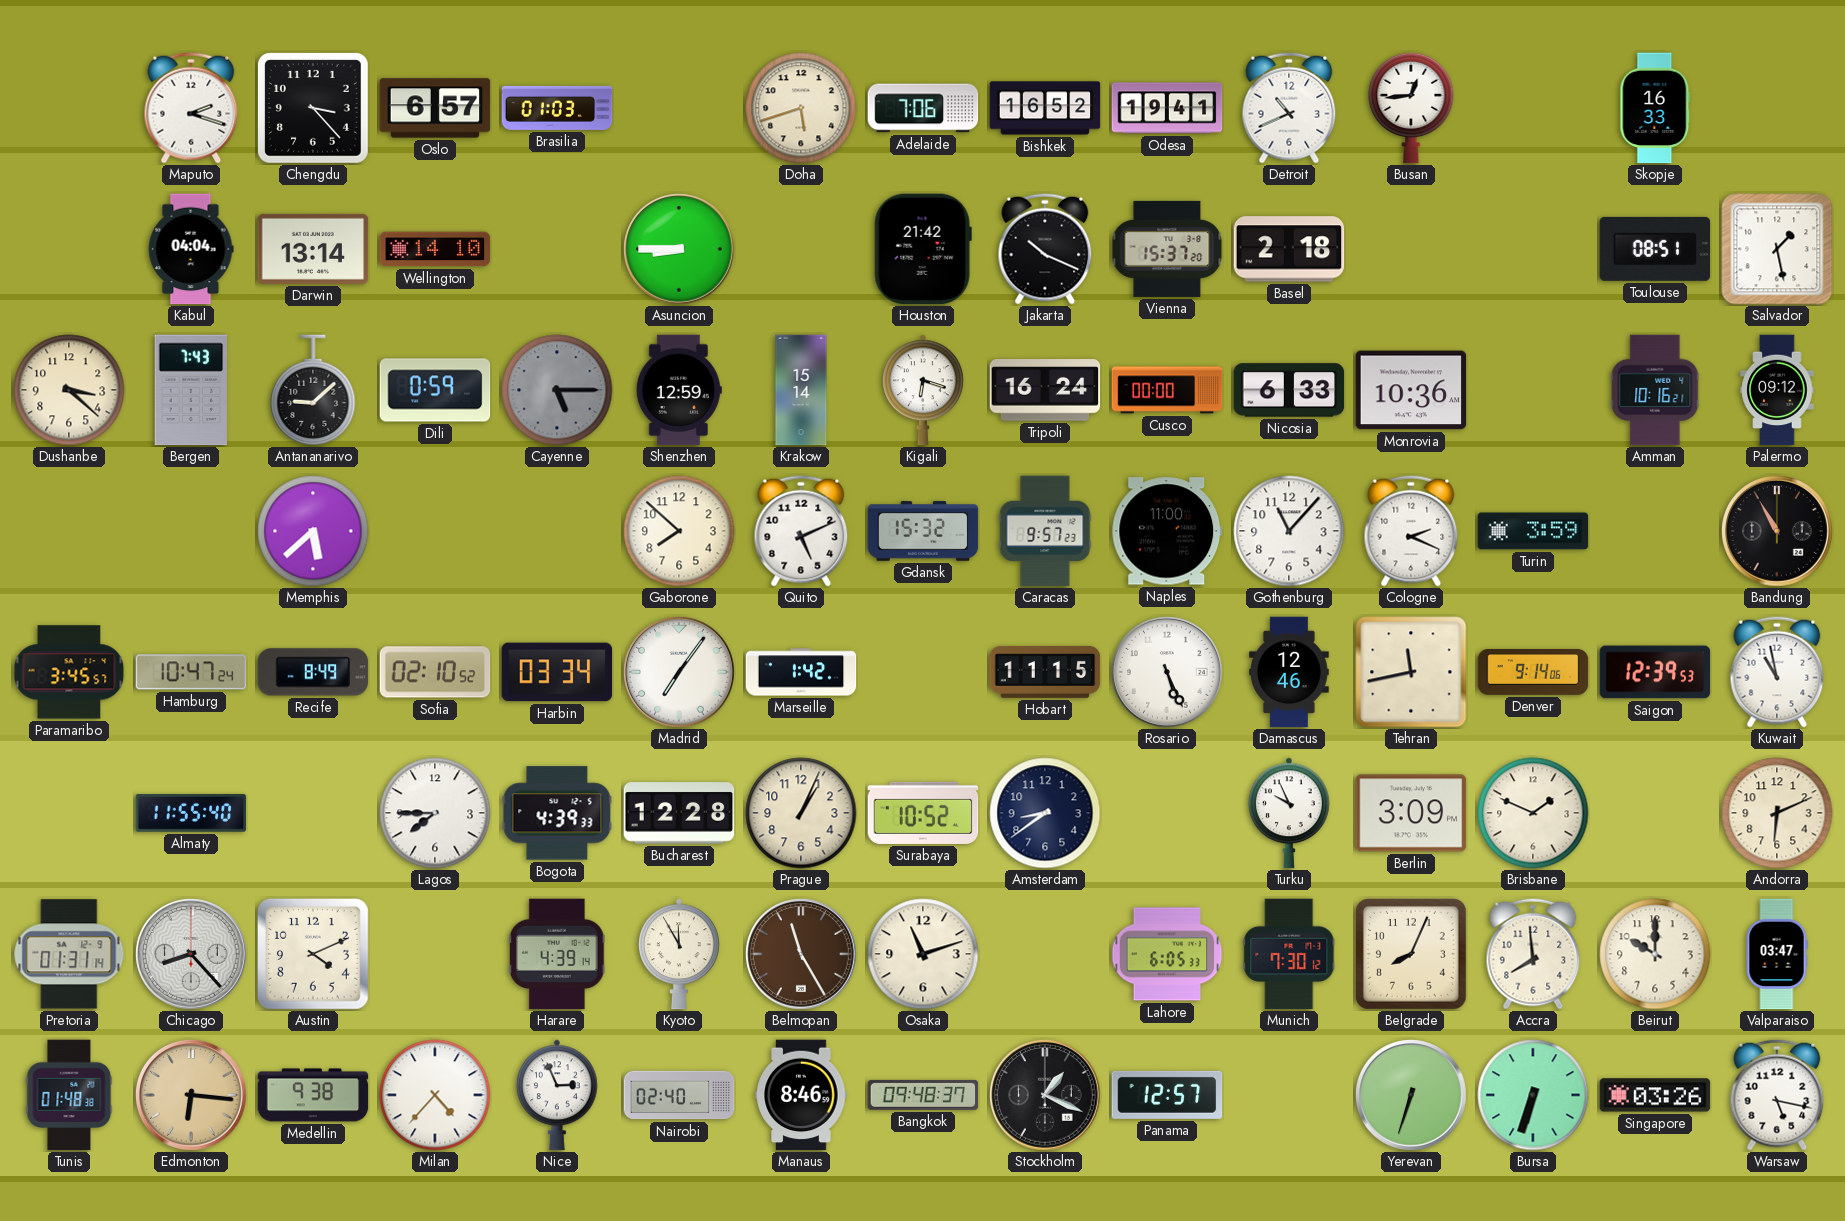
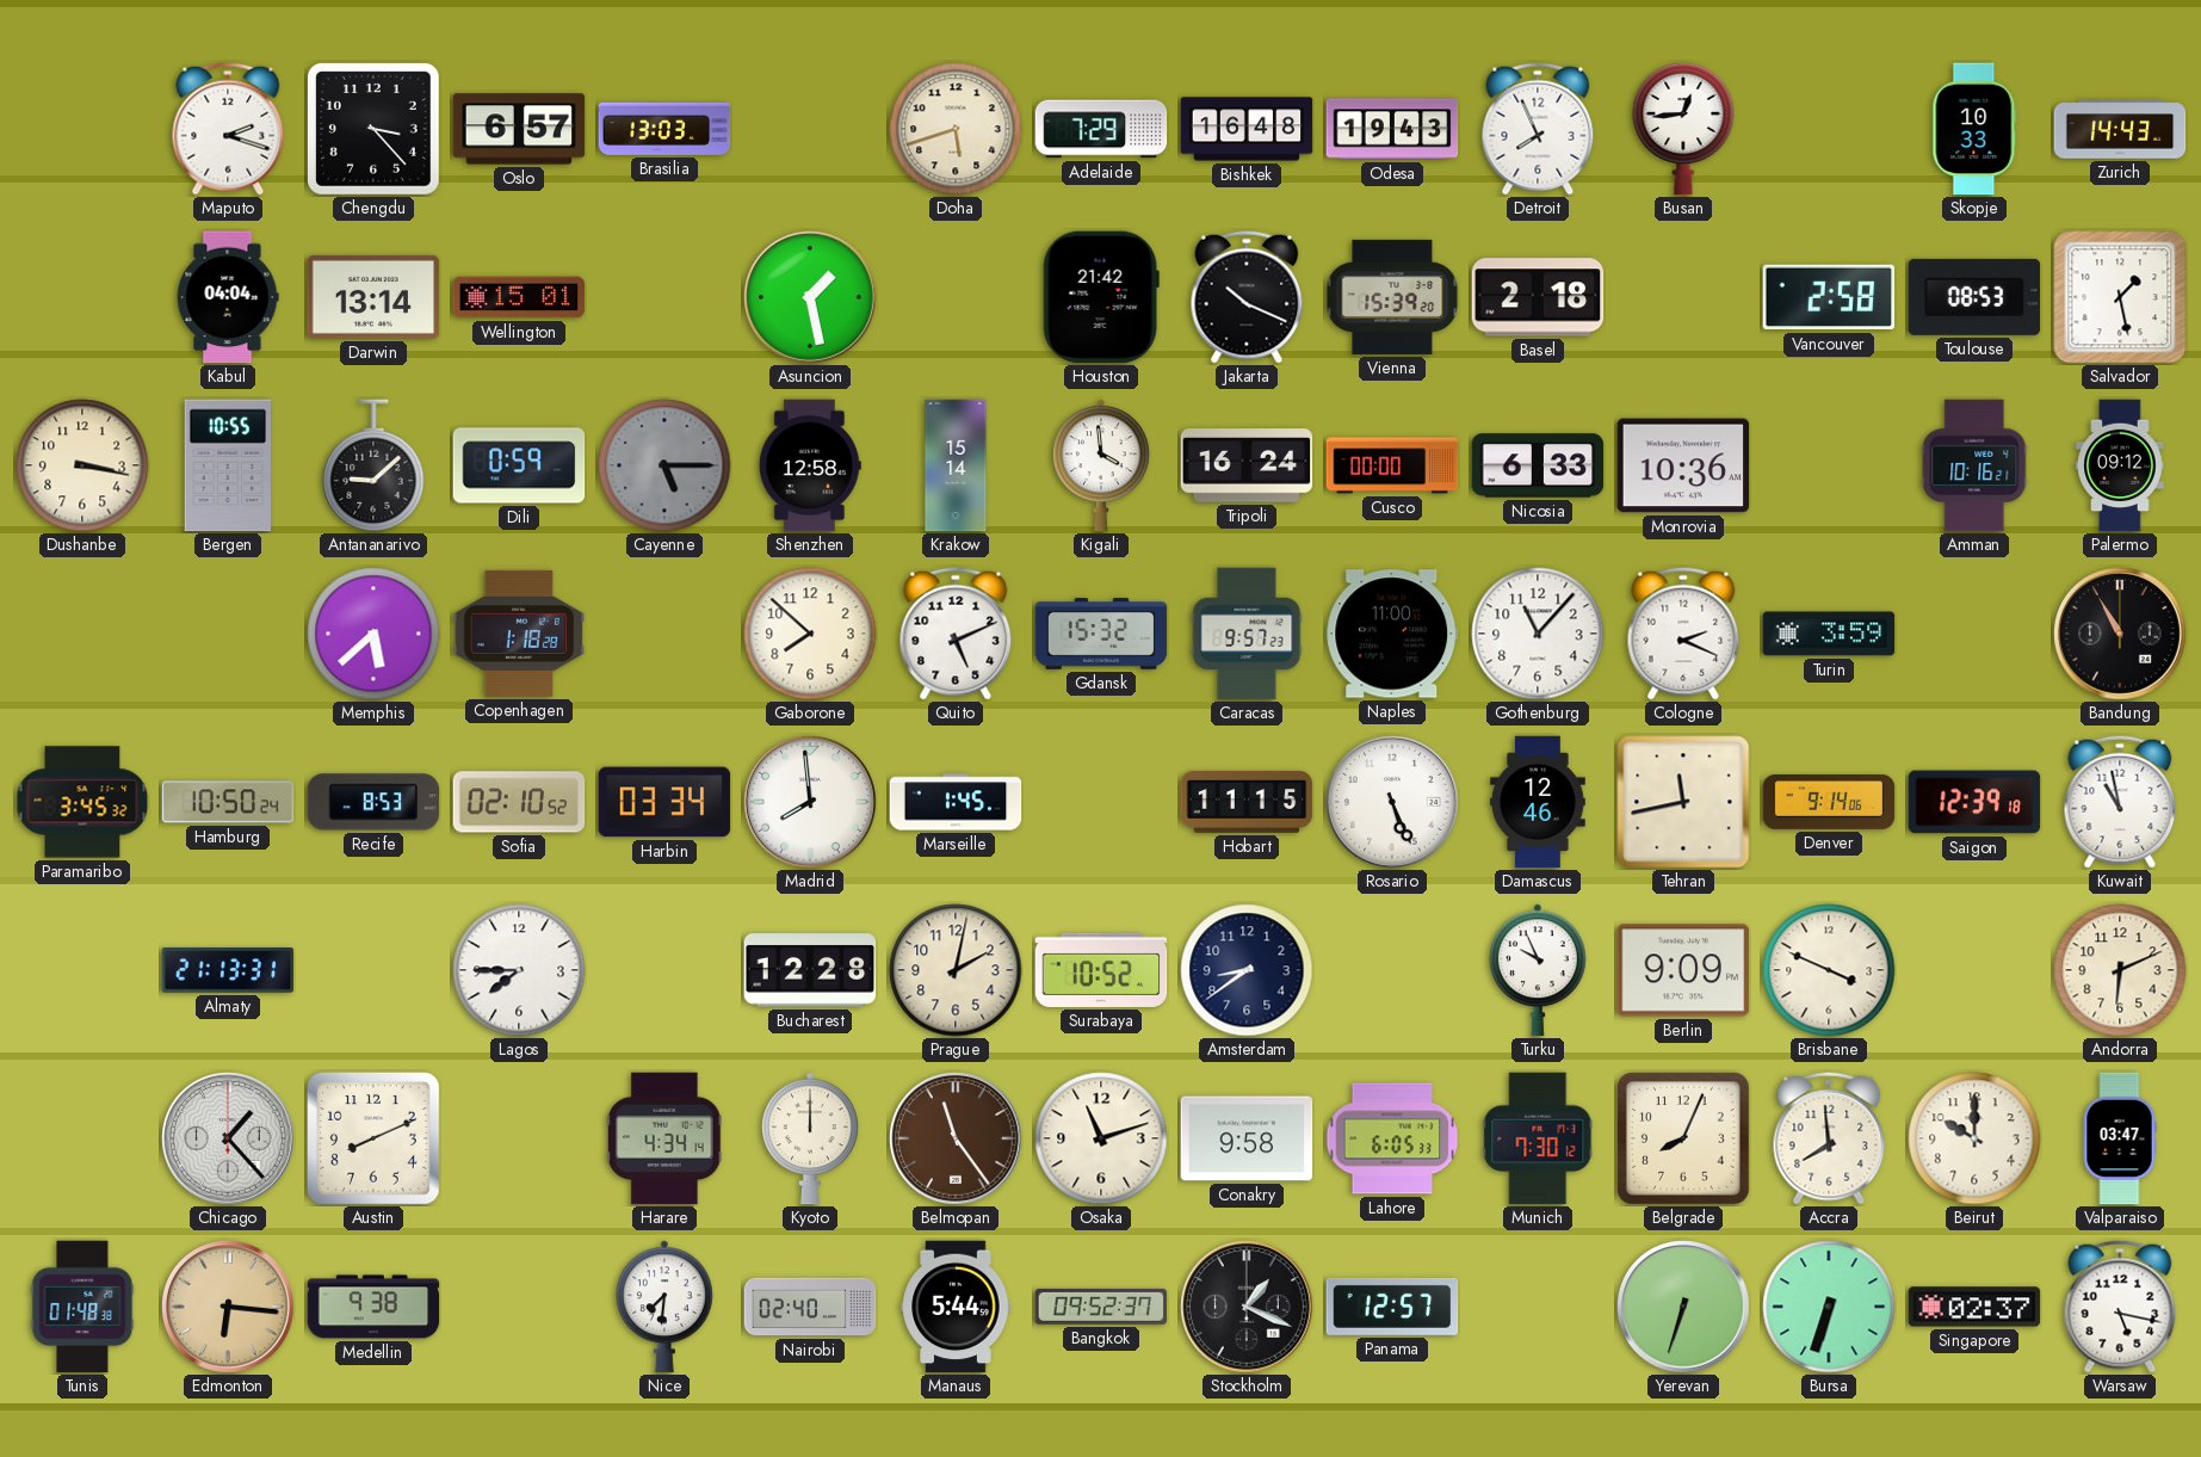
Brasilia: 01:03 -> 13:03
Adelaide: 7:06 -> 7:29
Bishkek: 16:52 -> 16:48
Odesa: 19:41 -> 19:43
Detroit: 10:41 -> 7:56
Skopje: 16:33 -> 10:33
Zurich: none -> 14:43
Wellington: 14:10 -> 15:01
Asuncion: 8:45 -> 1:28
Vienna: 15:37 -> 15:39
Vancouver: none -> 2:58
Toulouse: 08:51 -> 08:53
Dushanbe: 3:22 -> 3:17
Bergen: 7:43 -> 10:55
Shenzhen: 12:59 -> 12:58
Kigali: 6:18 -> 3:59
Copenhagen: none -> 1:18
Paramaribo: 3:45:57 -> 3:45:32
Hamburg: 10:47 -> 10:50
Recife: 8:49 -> 8:53
Madrid: 7:06 -> 7:59
Marseille: 1:42 -> 1:45
Saigon: 12:39:53 -> 12:39:18
Almaty: 11:55 -> 21:13
Bogota: 4:39 -> none
Prague: 1:04 -> 2:02
Berlin: 3:09 -> 9:09
Brisbane: 1:49 -> 3:49
Pretoria: 01:31 -> none
Chicago: 8:23 -> 1:23
Austin: 4:11 -> 8:11
Harare: 4:39 -> 4:34
Kyoto: 11:55 -> 12:00
Belmopan: 11:25 -> 11:24
Conakry: none -> 9:58
Milan: 4:37 -> none
Nice: 2:56 -> 7:31
Manaus: 8:46 -> 5:44
Bangkok: 09:48 -> 09:52
Singapore: 03:26 -> 02:37
